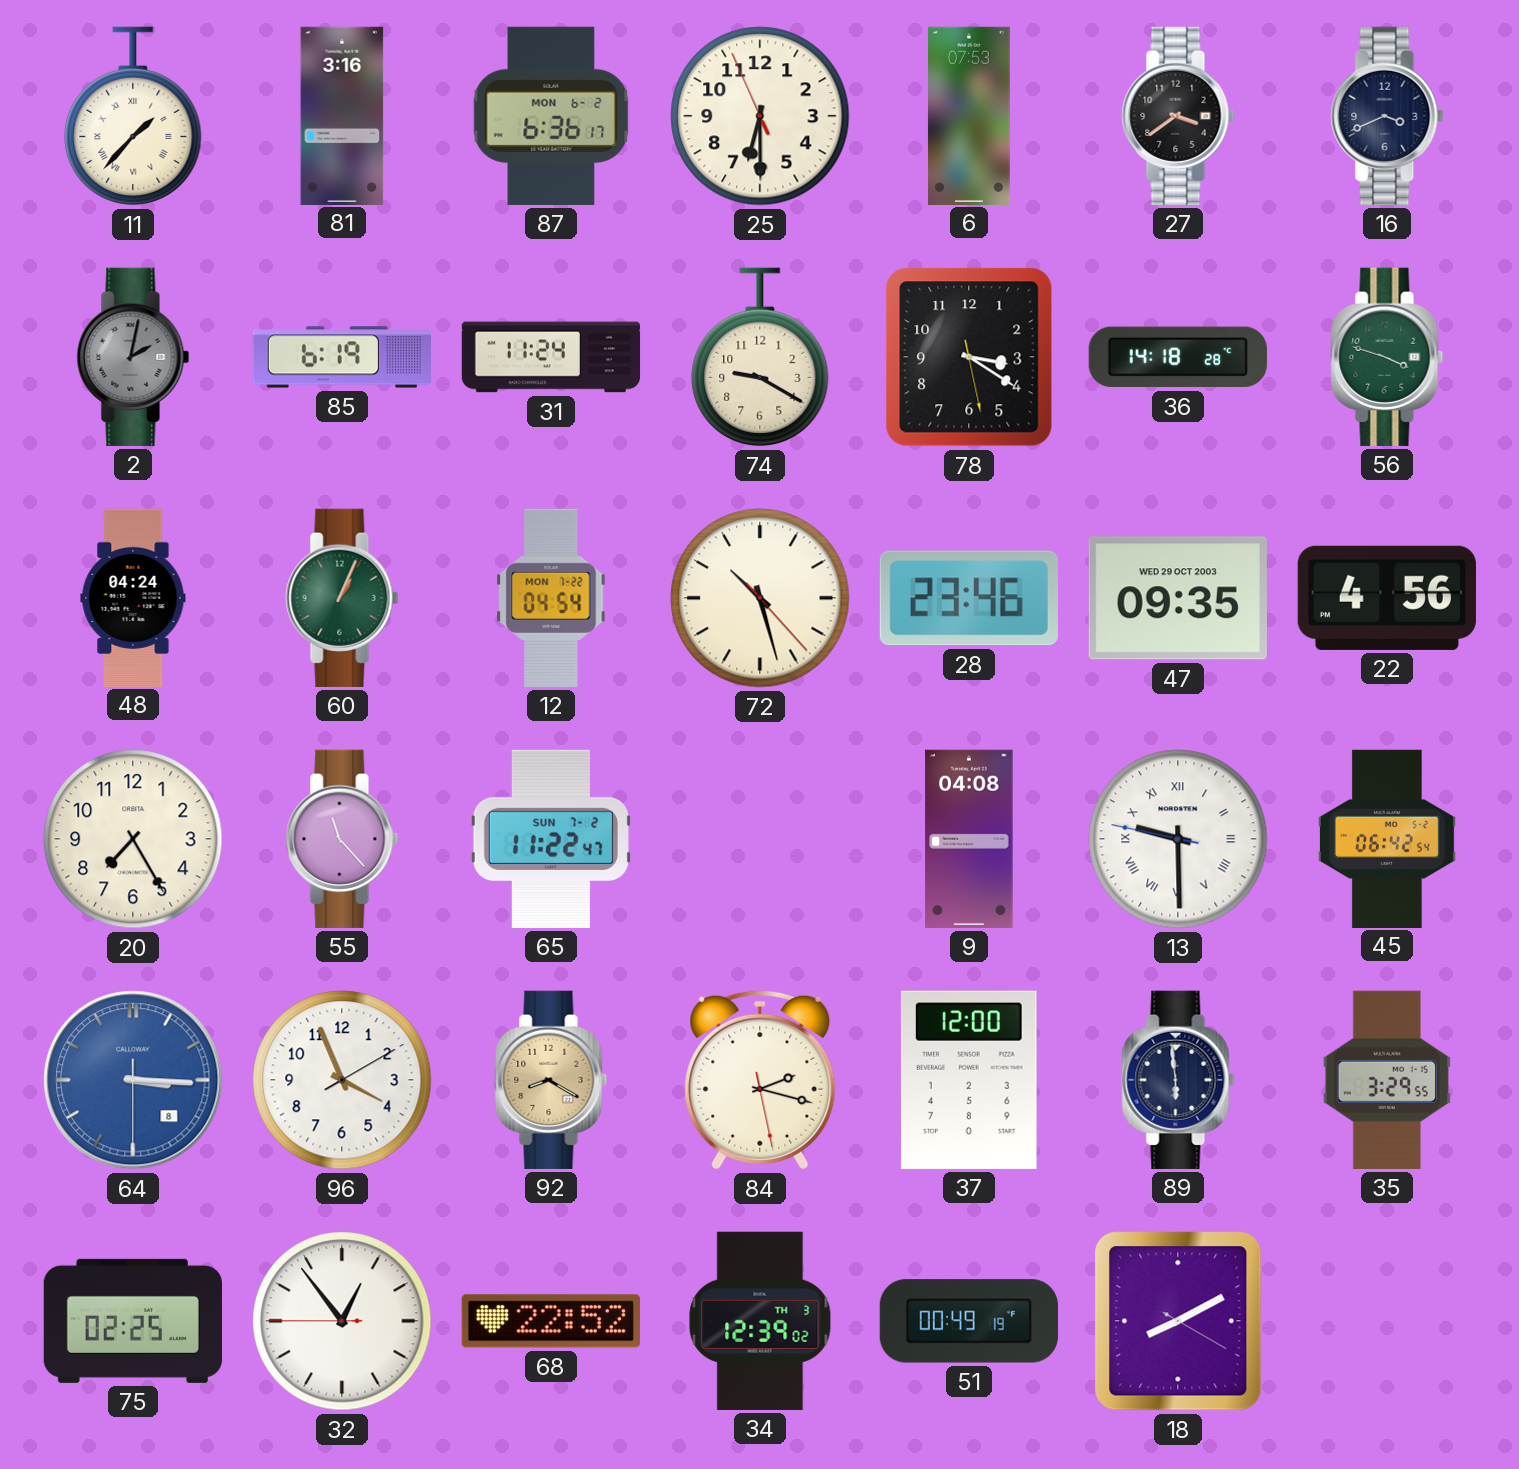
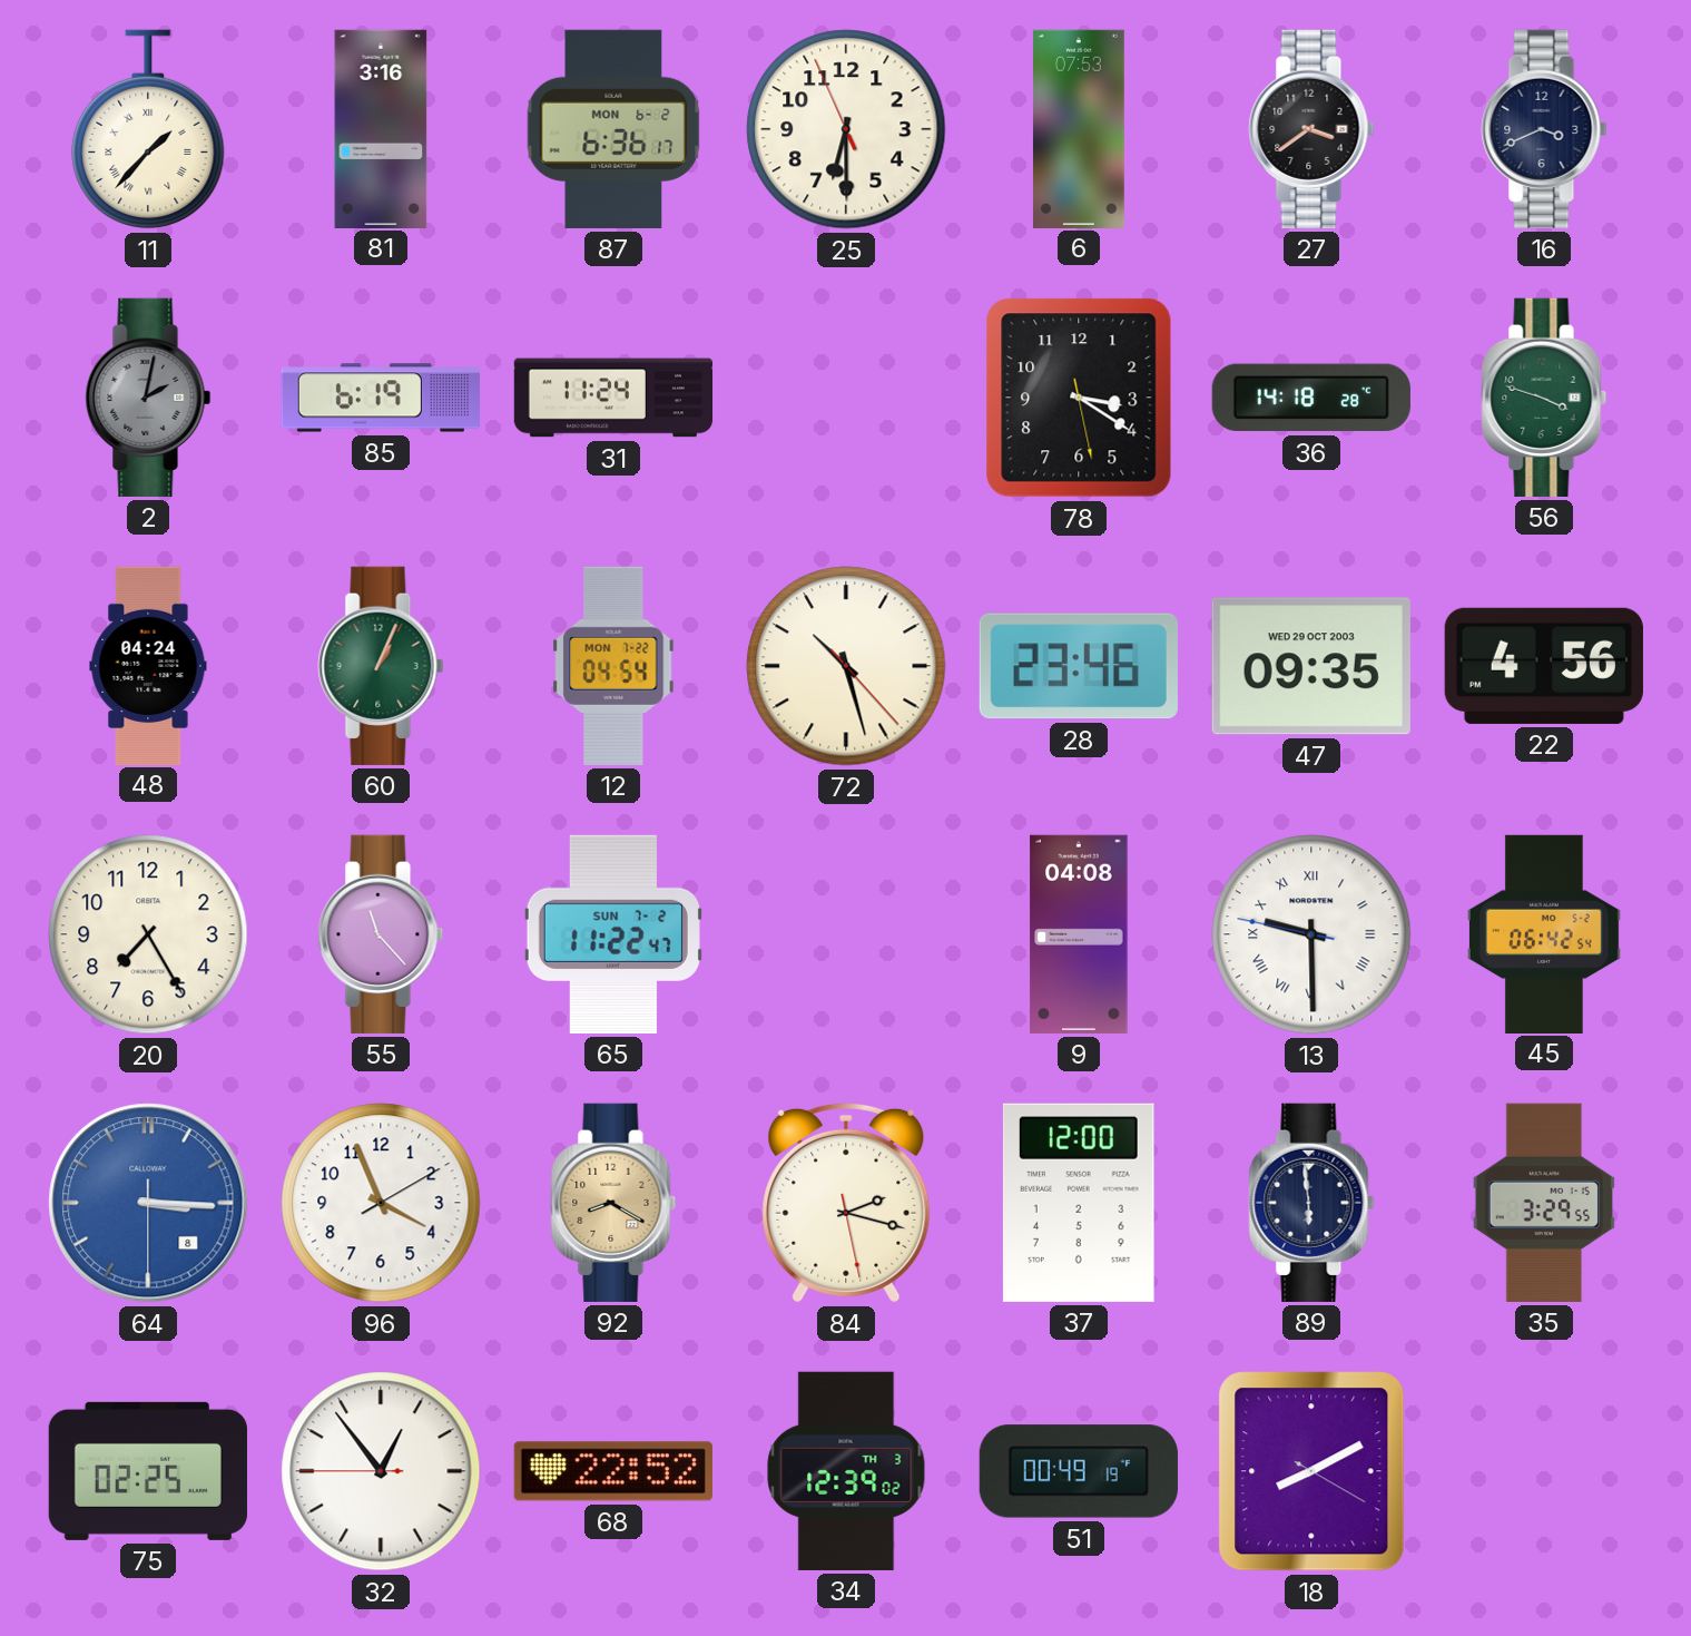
74: 9:20 -> none
